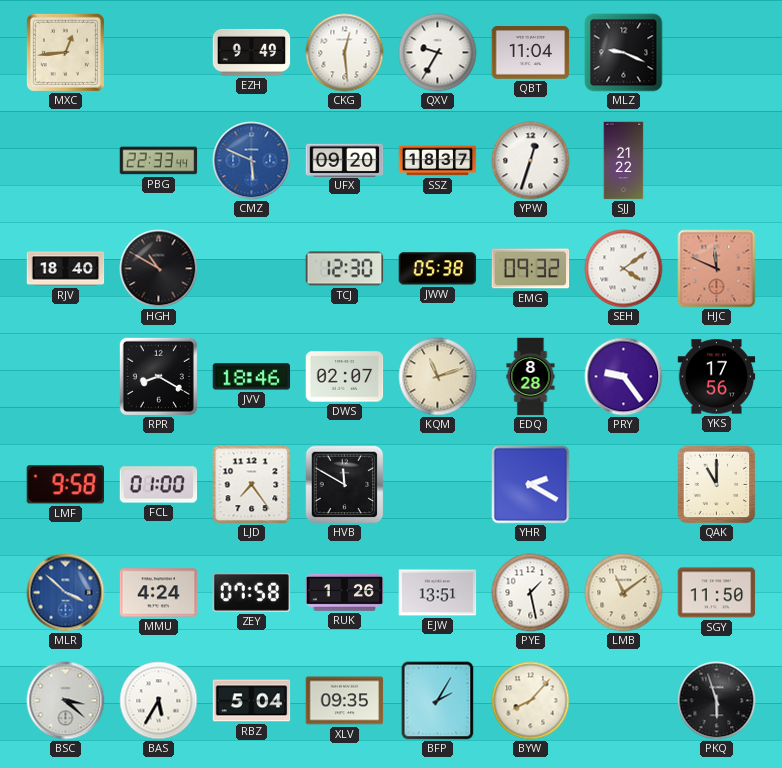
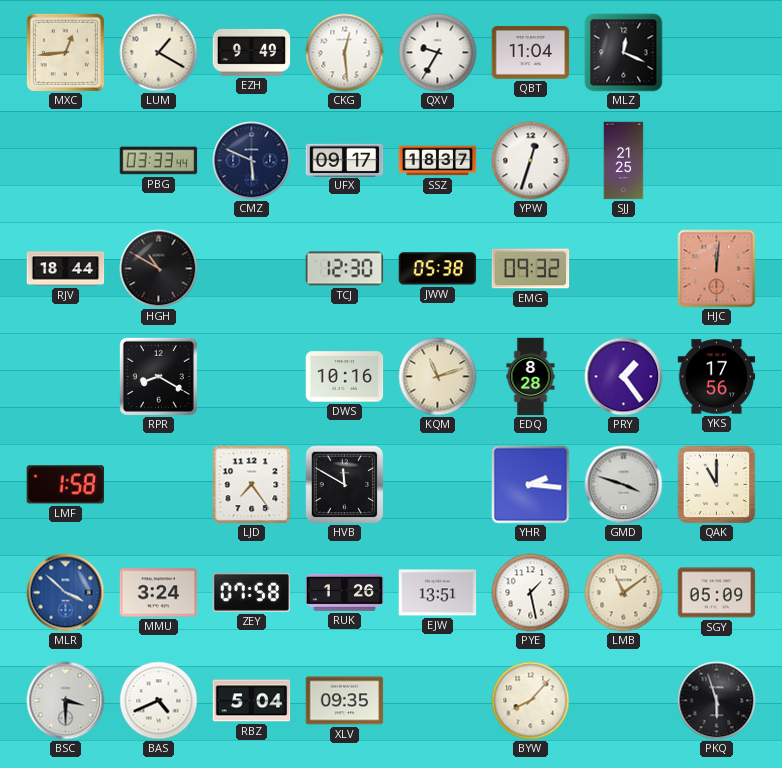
LUM: none -> 1:20
MLZ: 9:19 -> 12:19
PBG: 22:33 -> 03:33
CMZ dial: blue -> navy
UFX: 09:20 -> 09:17
SJJ: 21:22 -> 21:25
RJV: 18:40 -> 18:44
SEH: 4:09 -> none
HJC: 11:49 -> 12:01
JVV: 18:46 -> none
DWS: 02:07 -> 10:16
PRY: 9:24 -> 1:24
LMF: 9:58 -> 1:58
FCL: 01:00 -> none
YHR: 2:20 -> 2:16
GMD: none -> 3:48
MMU: 4:24 -> 3:24
SGY: 11:50 -> 05:09
BSC: 3:22 -> 3:30
BAS: 5:35 -> 4:41
BFP: 2:05 -> none
